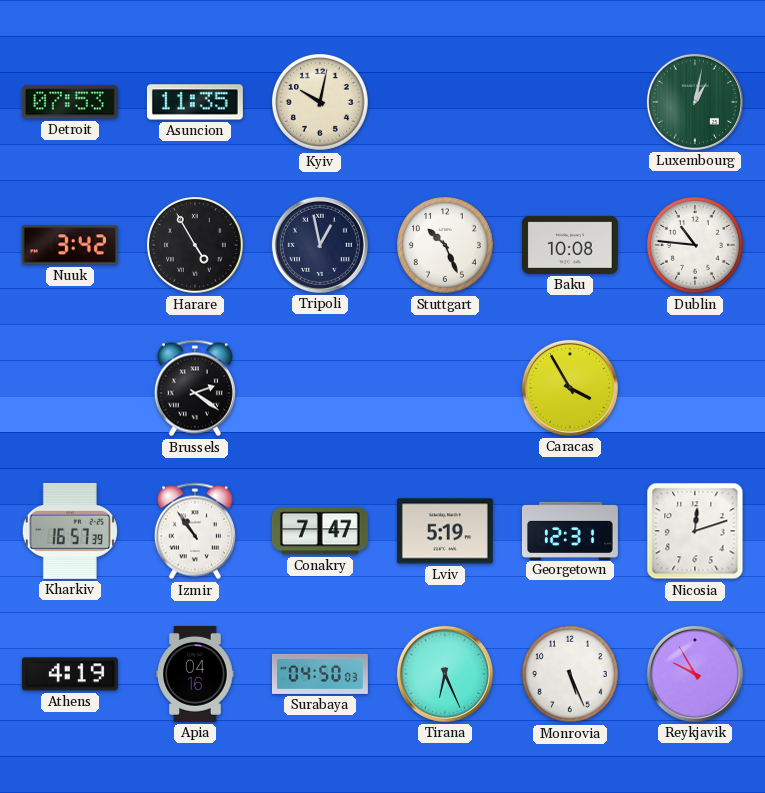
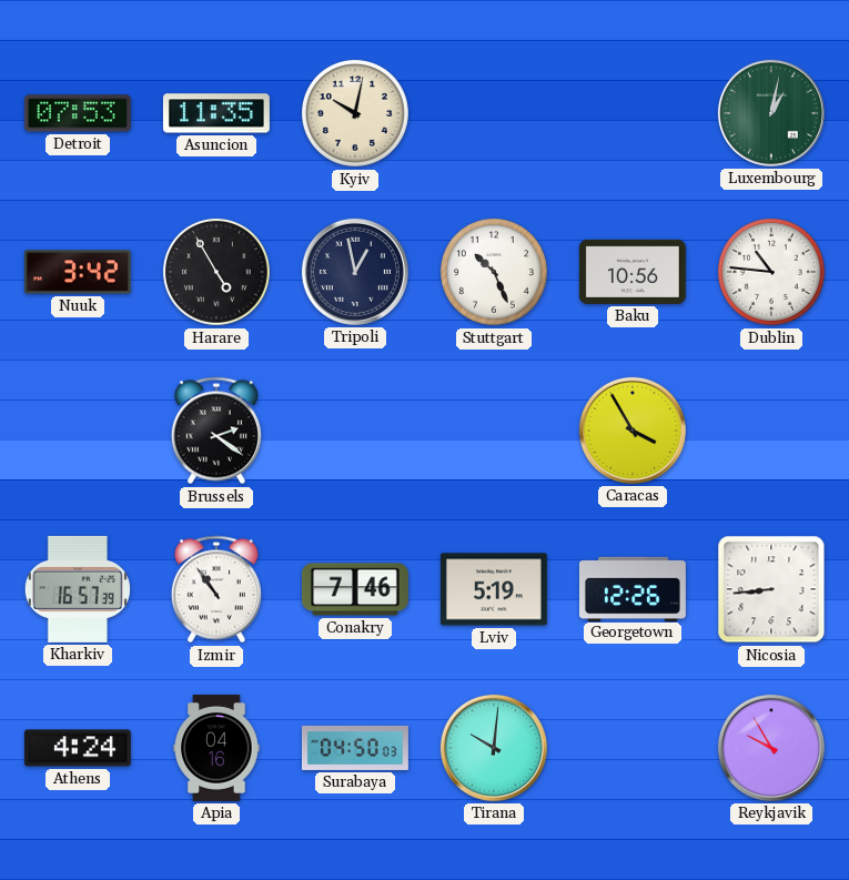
Baku: 10:08 -> 10:56
Conakry: 7:47 -> 7:46
Georgetown: 12:31 -> 12:26
Nicosia: 12:12 -> 8:44
Athens: 4:19 -> 4:24
Tirana: 6:26 -> 10:01
Monrovia: 5:26 -> none
